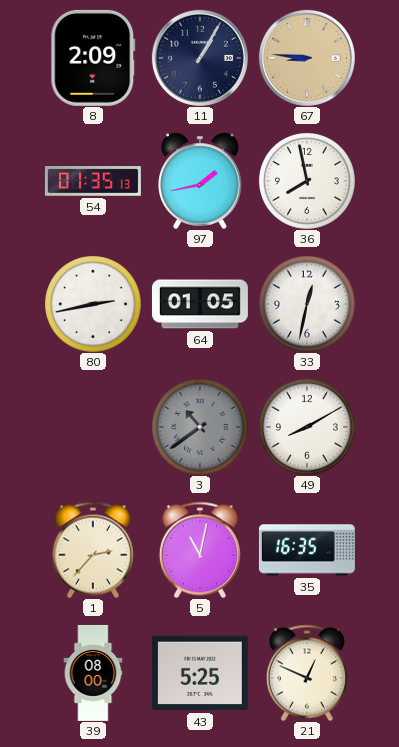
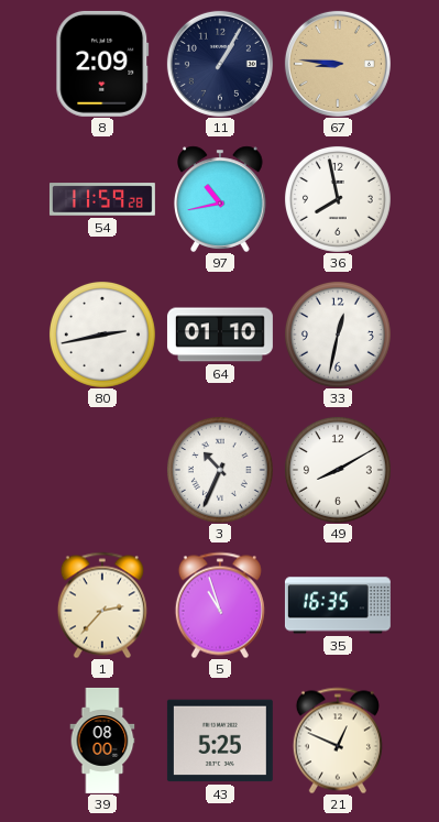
54: 01:35 -> 11:59
97: 1:43 -> 10:43
64: 01:05 -> 01:10
3: 10:39 -> 10:34
3 dial: grey -> white
5: 11:02 -> 10:57
